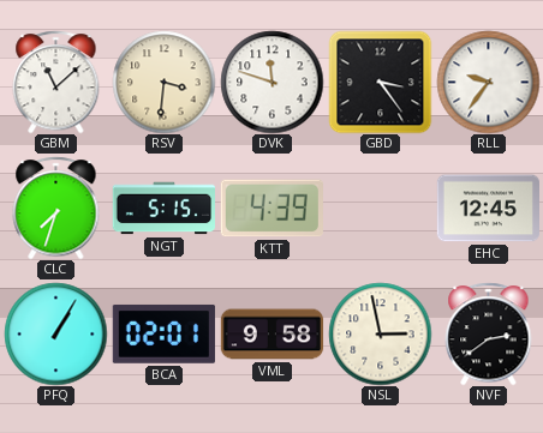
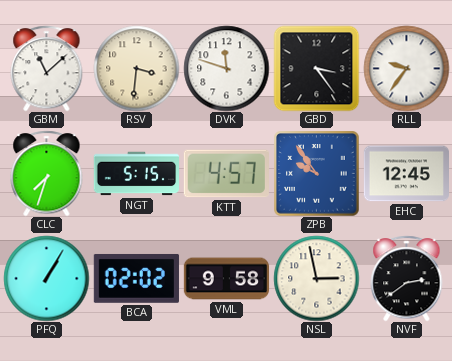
KTT: 4:39 -> 4:57
ZPB: none -> 9:54
BCA: 02:01 -> 02:02
